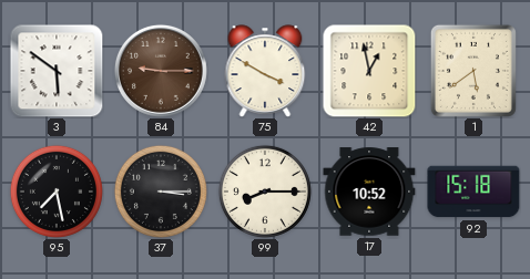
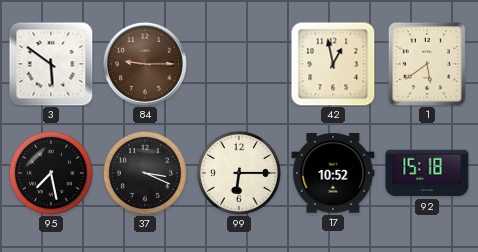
75: 3:50 -> none
37: 3:15 -> 3:19
99: 8:15 -> 6:15
